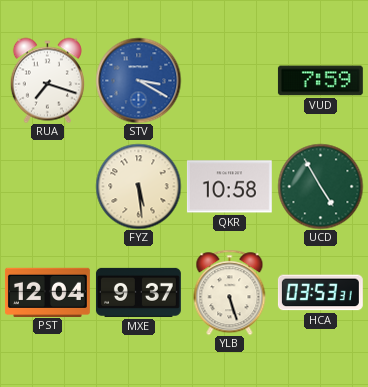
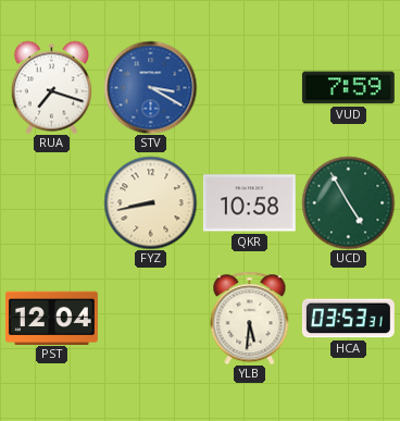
FYZ: 5:29 -> 8:43
MXE: 9:37 -> none
YLB: 5:27 -> 5:31
